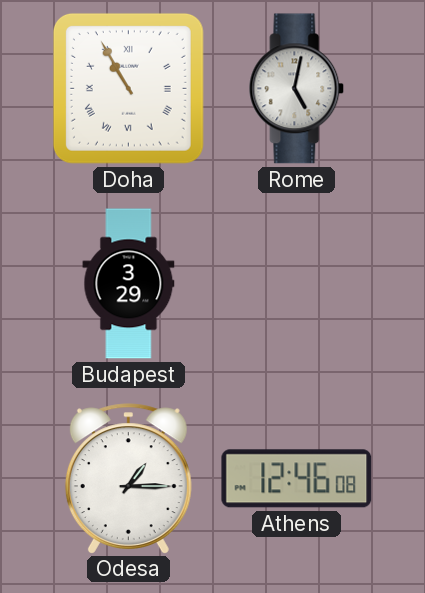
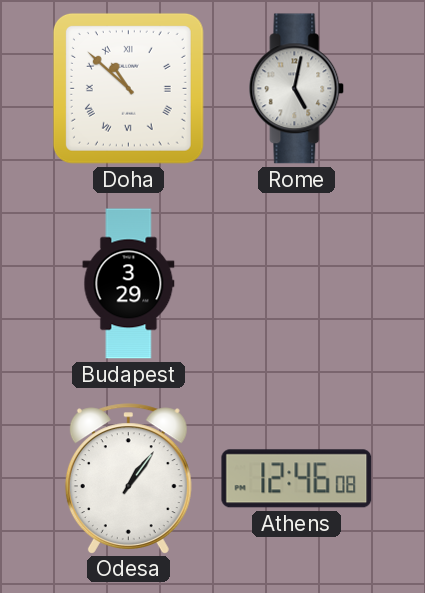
Doha: 10:55 -> 10:52
Odesa: 1:15 -> 1:06
